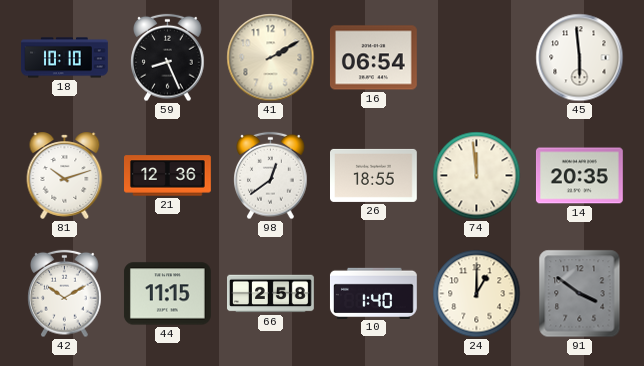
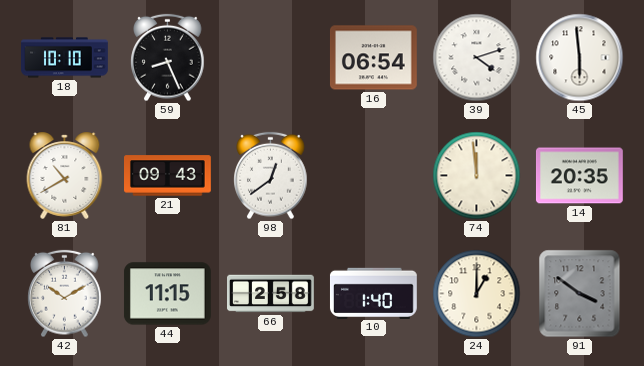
41: 2:10 -> none
39: none -> 4:12
81: 10:12 -> 10:40
21: 12:36 -> 09:43
26: 18:55 -> none
